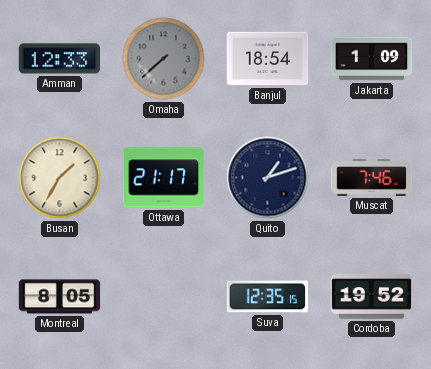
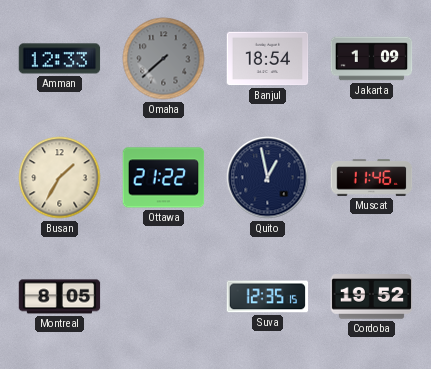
Ottawa: 21:17 -> 21:22
Quito: 1:12 -> 12:58
Muscat: 7:46 -> 11:46
